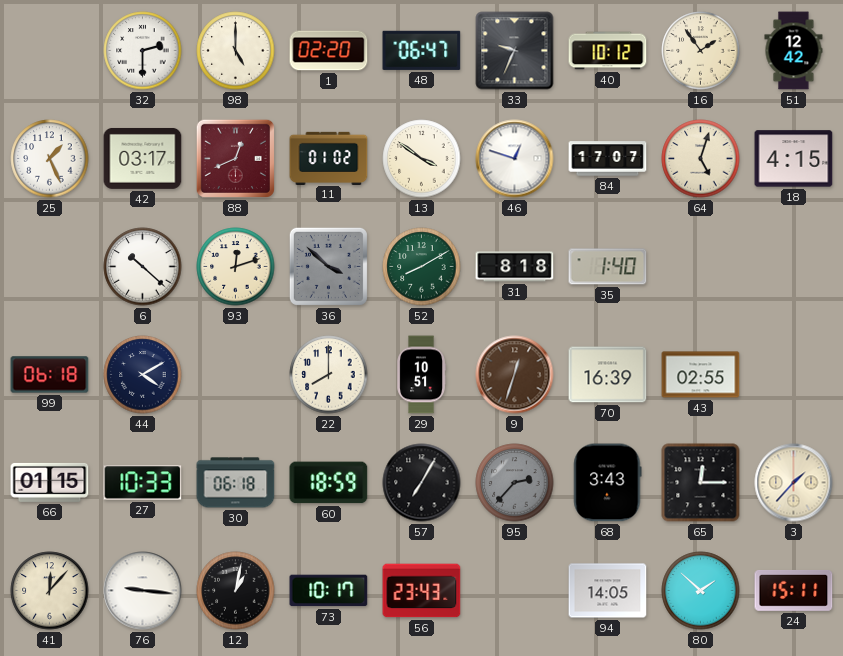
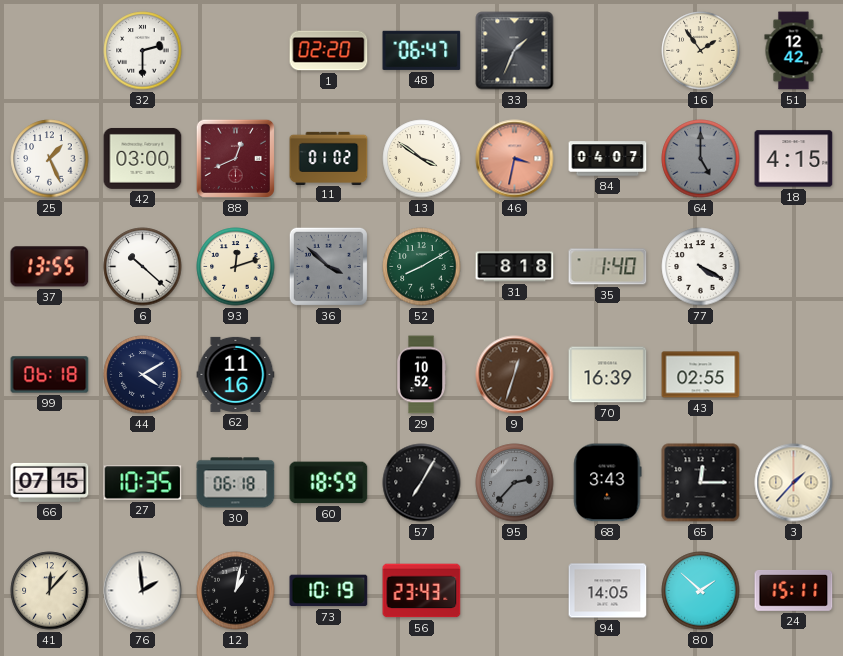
98: 5:00 -> none
33: 9:34 -> 1:34
40: 10:12 -> none
42: 03:17 -> 03:00
46: 12:48 -> 3:32
46 dial: white -> salmon
84: 17:07 -> 04:07
64: 5:03 -> 5:00
64 dial: cream -> grey
37: none -> 13:55
77: none -> 4:20
62: none -> 11:16
22: 8:00 -> none
29: 10:51 -> 10:52
66: 01:15 -> 07:15
27: 10:33 -> 10:35
76: 9:16 -> 1:59
73: 10:17 -> 10:19
